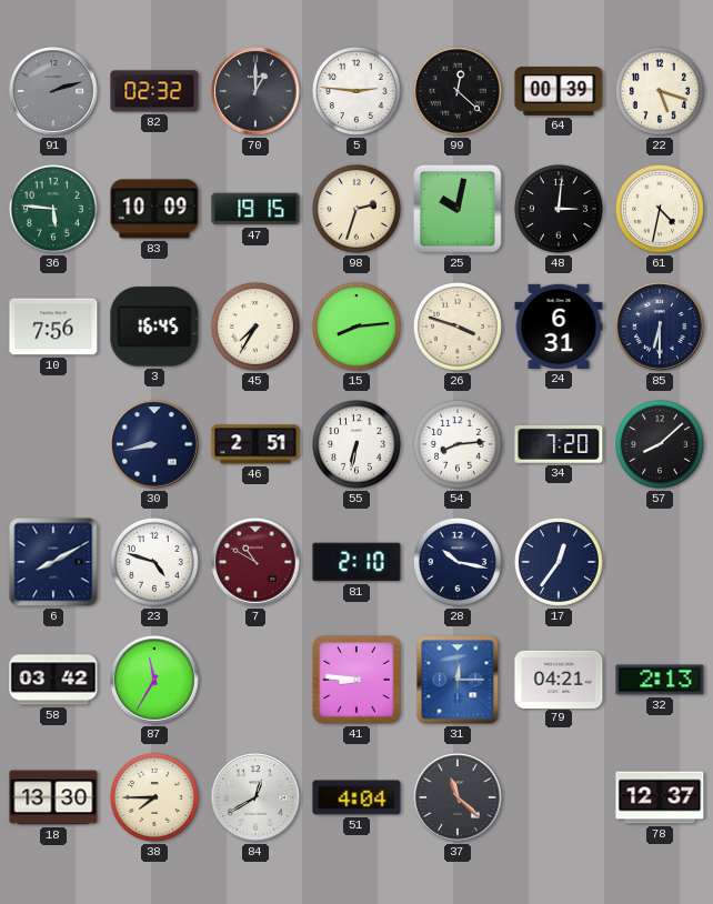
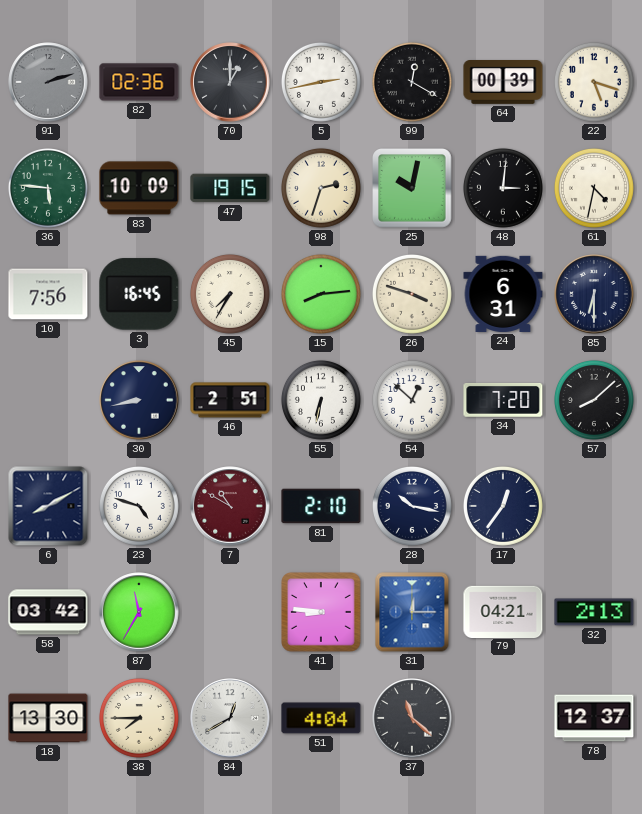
82: 02:32 -> 02:36
5: 2:46 -> 2:43
99: 12:22 -> 12:20
54: 8:14 -> 12:52
